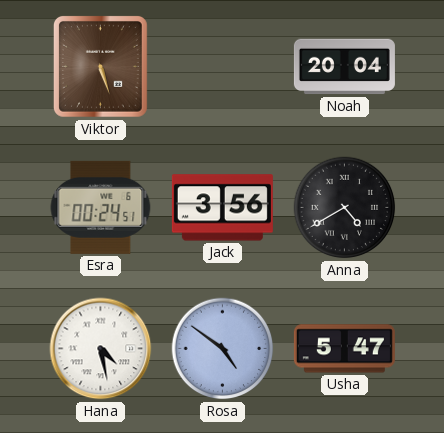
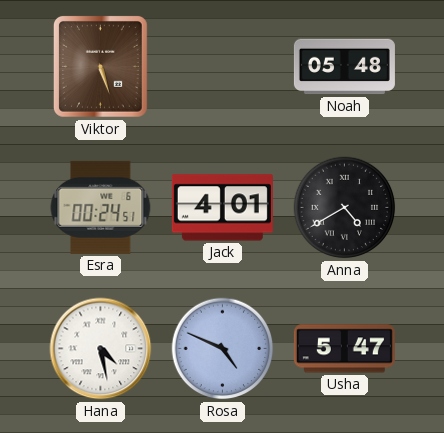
Noah: 20:04 -> 05:48
Jack: 3:56 -> 4:01
Rosa: 4:51 -> 4:49
